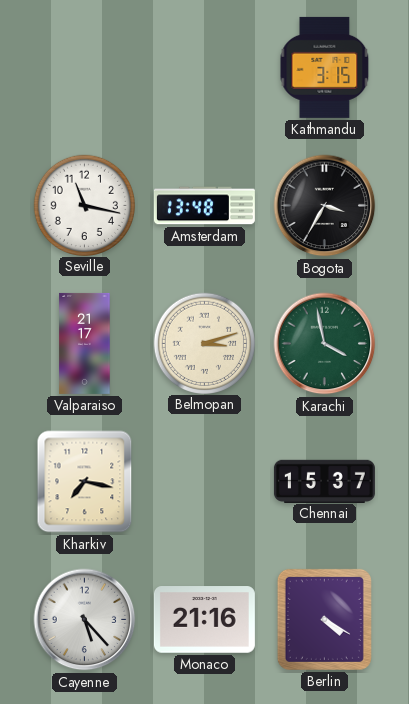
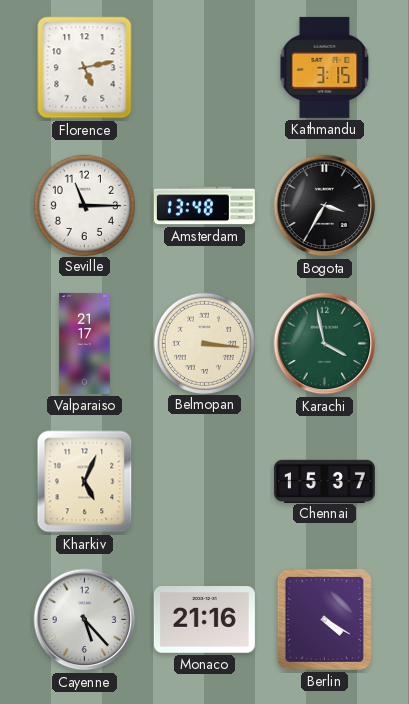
Florence: none -> 5:13
Seville: 11:17 -> 11:15
Belmopan: 3:12 -> 3:16
Kharkiv: 7:17 -> 5:04
